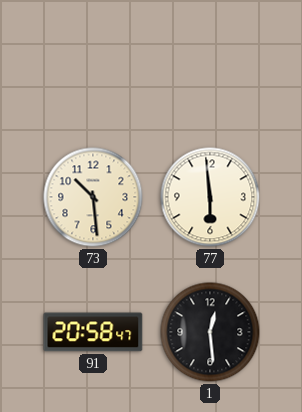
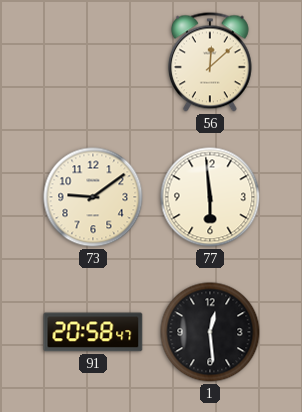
56: none -> 12:08
73: 10:29 -> 9:09
